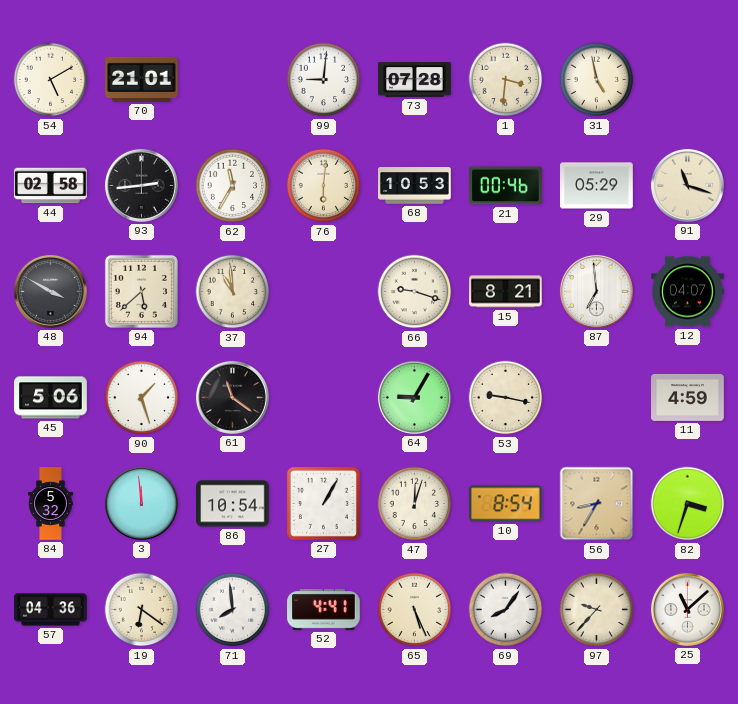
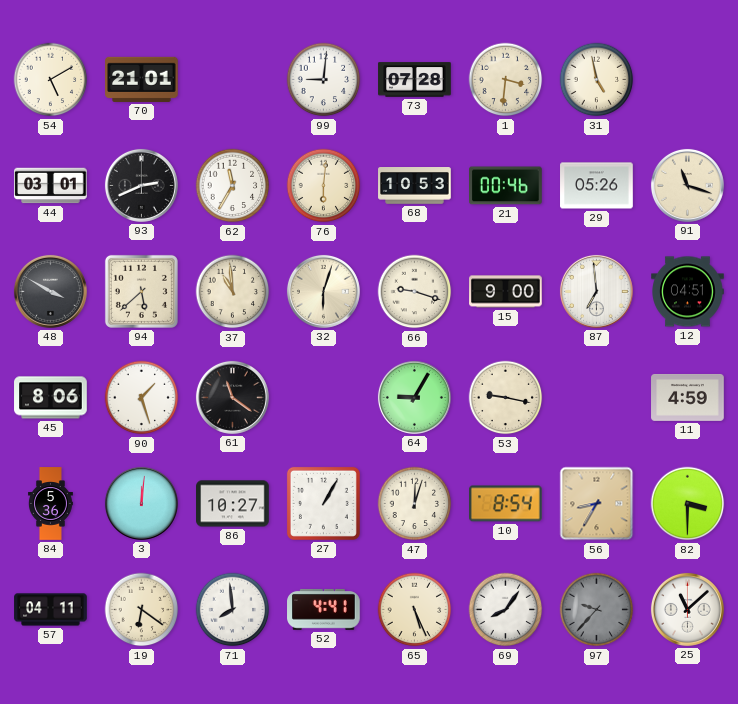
44: 02:58 -> 03:01
93: 2:44 -> 2:41
29: 05:29 -> 05:26
32: none -> 6:03
15: 8:21 -> 9:00
12: 04:07 -> 04:51
45: 5:06 -> 8:06
84: 5:32 -> 5:36
3: 11:59 -> 12:01
86: 10:54 -> 10:27
82: 3:33 -> 3:30
57: 04:36 -> 04:11
97 dial: cream -> grey
